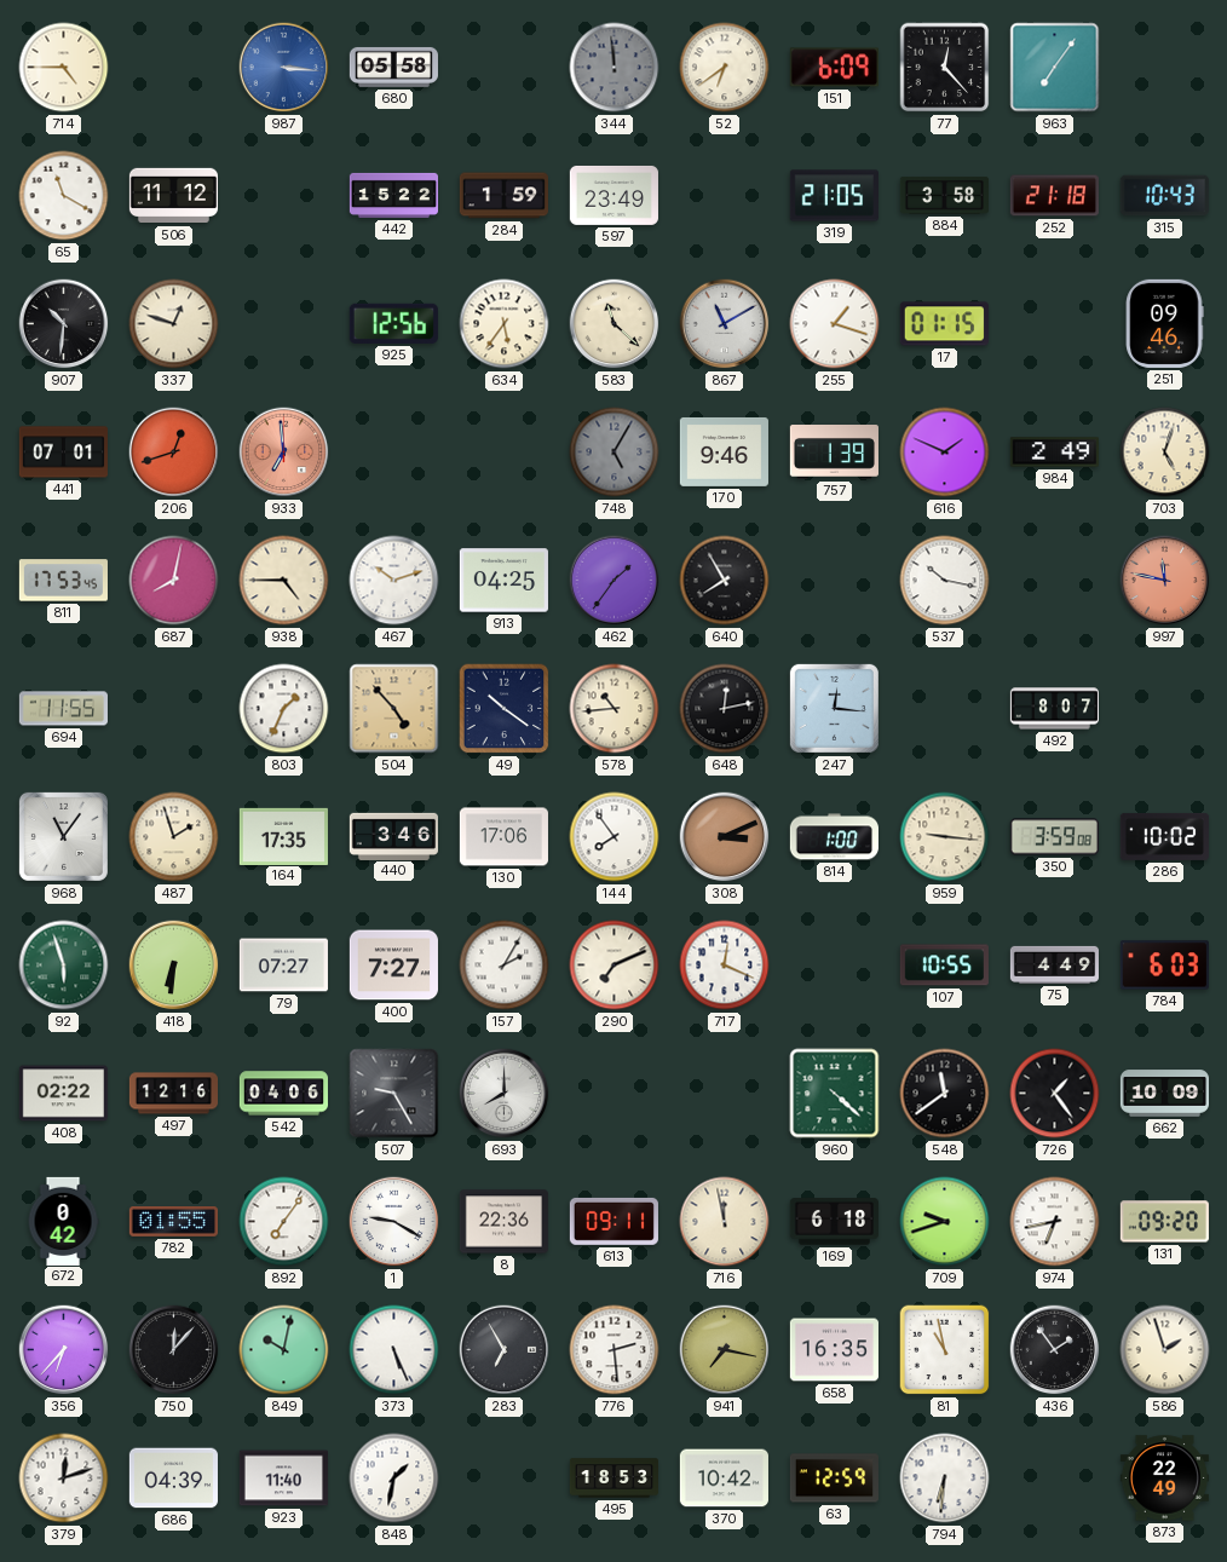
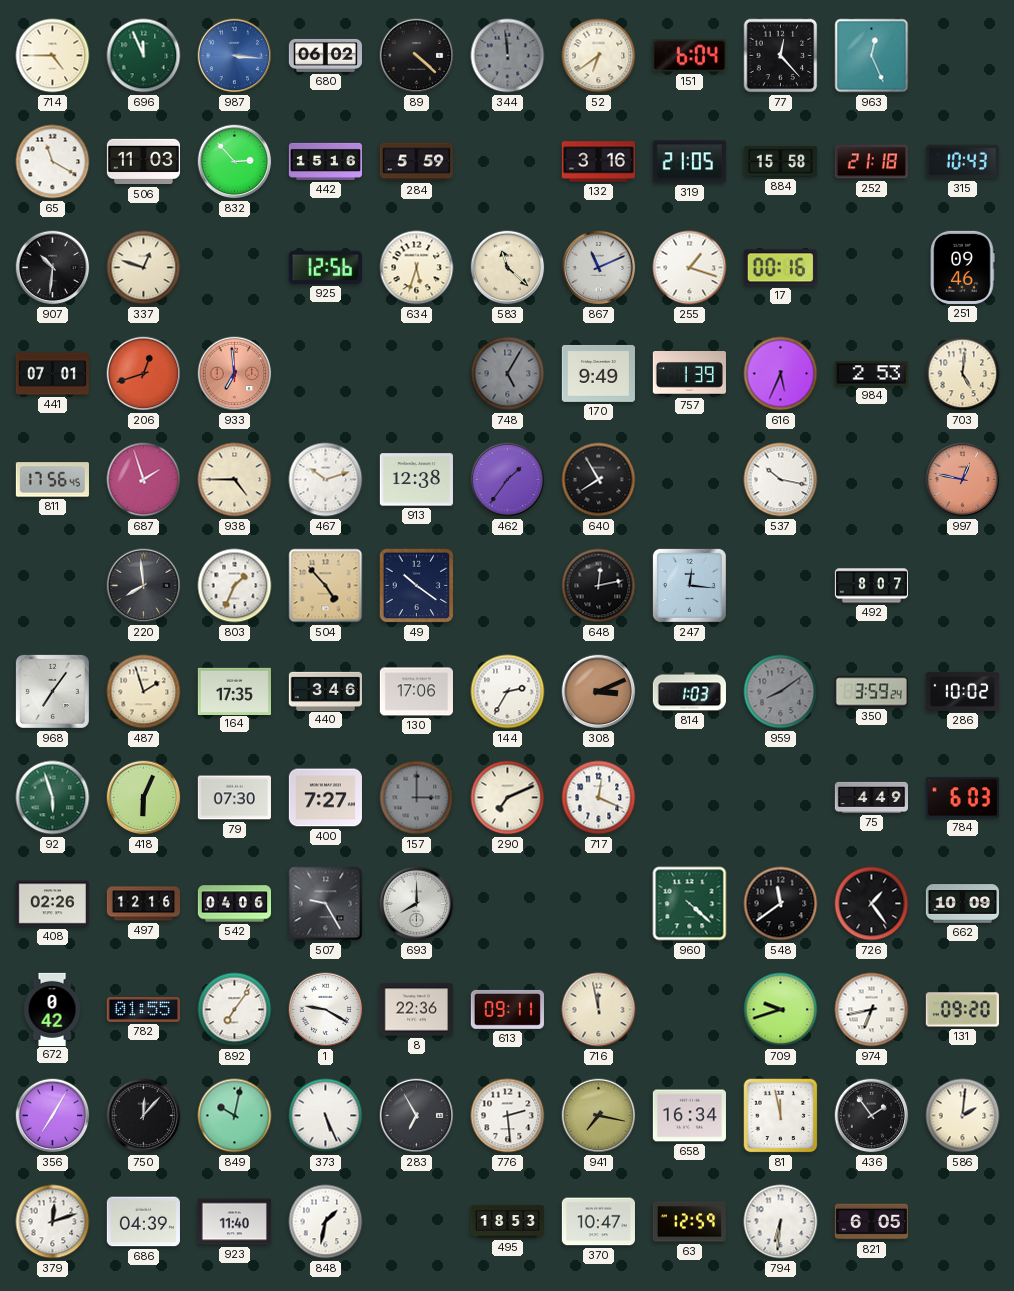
696: none -> 11:56
680: 05:58 -> 06:02
89: none -> 4:22
151: 6:09 -> 6:04
963: 7:06 -> 12:26
506: 11:12 -> 11:03
832: none -> 2:53
442: 15:22 -> 15:16
284: 1:59 -> 5:59
597: 23:49 -> none
132: none -> 3:16
884: 3:58 -> 15:58
634: 5:36 -> 5:33
867: 11:10 -> 11:11
17: 01:15 -> 00:16
170: 9:46 -> 9:49
616: 1:49 -> 5:34
984: 2:49 -> 2:53
703: 5:03 -> 5:01
811: 17:53 -> 17:56
687: 8:02 -> 1:57
913: 04:25 -> 12:38
997: 11:47 -> 12:47
694: 11:55 -> none
220: none -> 7:59
578: 10:44 -> none
968: 11:06 -> 7:06
144: 7:54 -> 2:35
814: 1:00 -> 1:03
959: 9:16 -> 8:09
959 dial: cream -> grey
350: 3:59:08 -> 3:59:24
418: 6:31 -> 6:04
79: 07:27 -> 07:30
157: 2:05 -> 3:00
157 dial: white -> grey
107: 10:55 -> none
408: 02:22 -> 02:26
169: 6:18 -> none
356: 6:37 -> 7:05
658: 16:35 -> 16:34
81: 10:58 -> 11:58
586: 1:57 -> 2:01
370: 10:42 -> 10:47
821: none -> 6:05
873: 22:49 -> none
